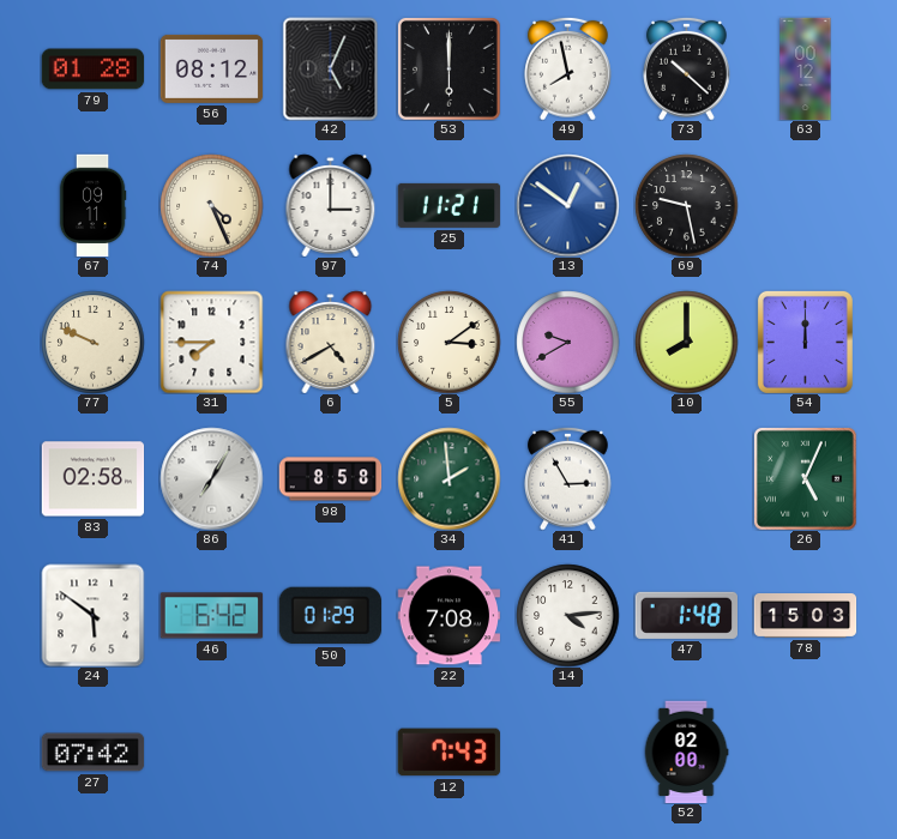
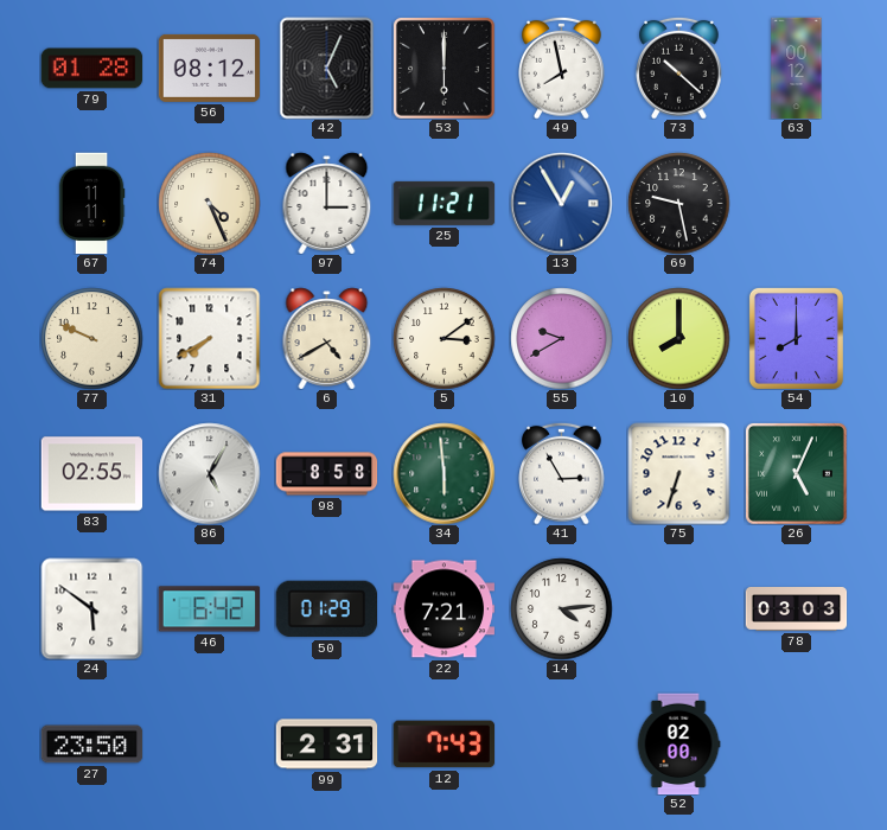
67: 09:11 -> 11:11
13: 12:51 -> 12:55
31: 7:45 -> 7:40
54: 12:00 -> 8:00
83: 02:58 -> 02:55
86: 7:05 -> 5:05
34: 1:59 -> 5:59
75: none -> 6:33
22: 7:08 -> 7:21
47: 1:48 -> none
78: 15:03 -> 03:03
27: 07:42 -> 23:50
99: none -> 2:31
